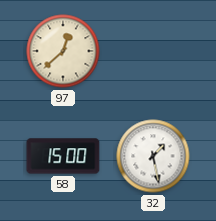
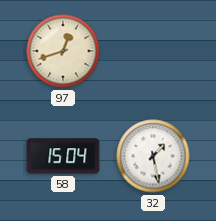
97: 12:38 -> 12:42
58: 15:00 -> 15:04
